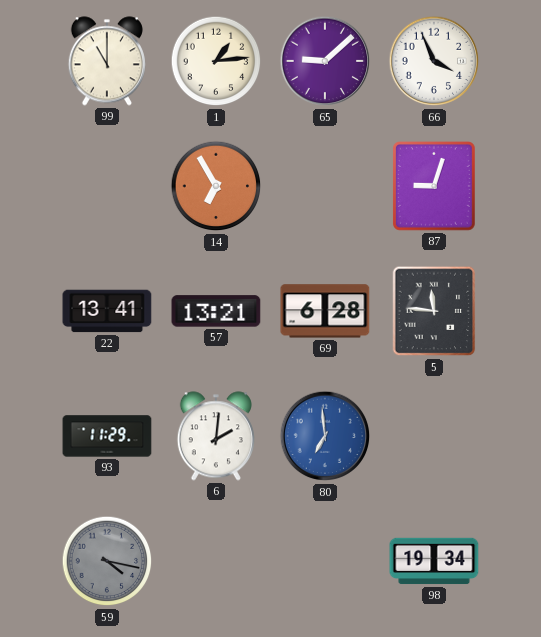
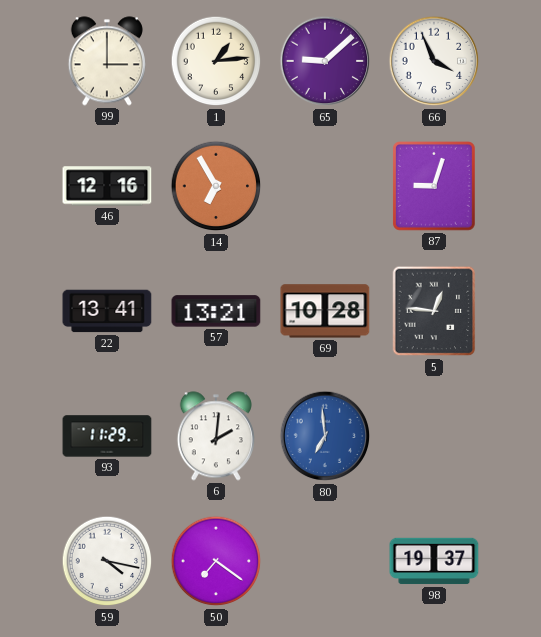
99: 11:00 -> 3:00
46: none -> 12:16
69: 6:28 -> 10:28
5: 11:46 -> 12:46
59 dial: grey -> white
50: none -> 7:21
98: 19:34 -> 19:37
